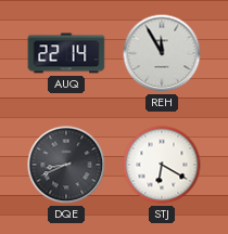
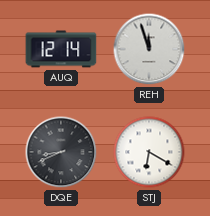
AUQ: 22:14 -> 12:14
REH: 11:55 -> 11:57
